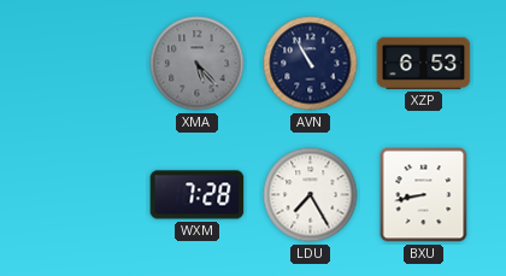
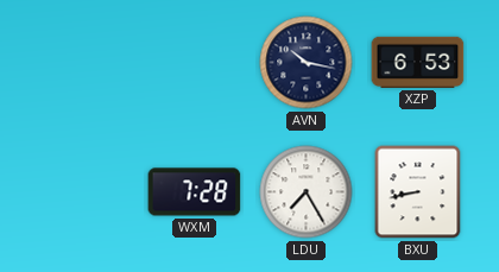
XMA: 5:23 -> none
AVN: 10:55 -> 10:17
